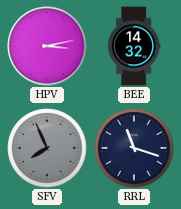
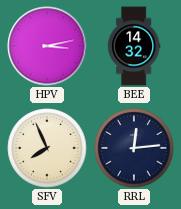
SFV dial: grey -> cream
RRL: 11:18 -> 12:14
